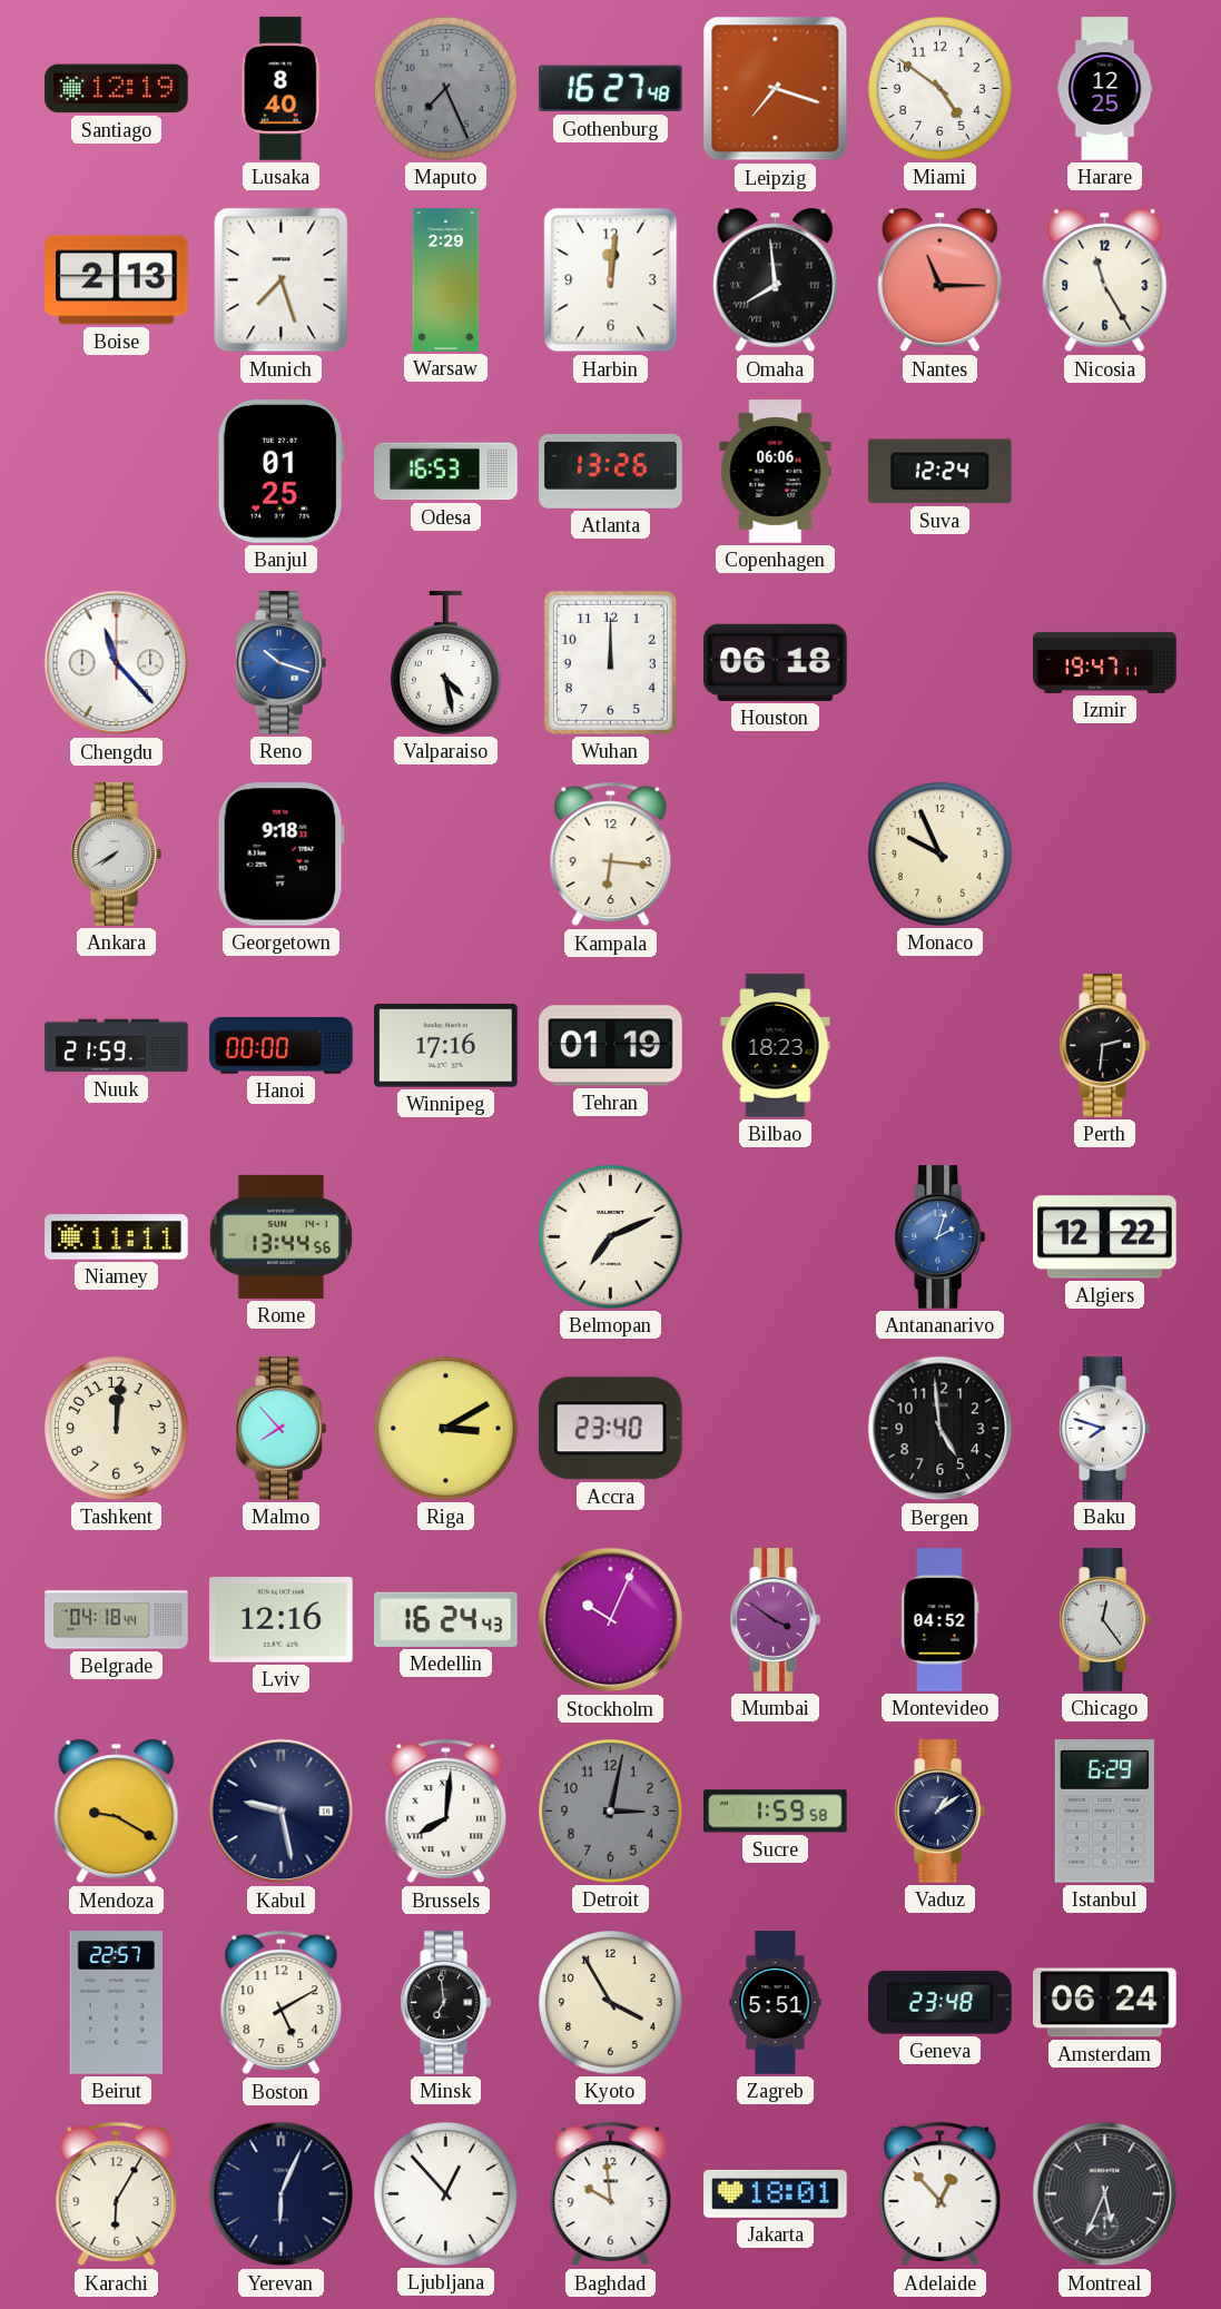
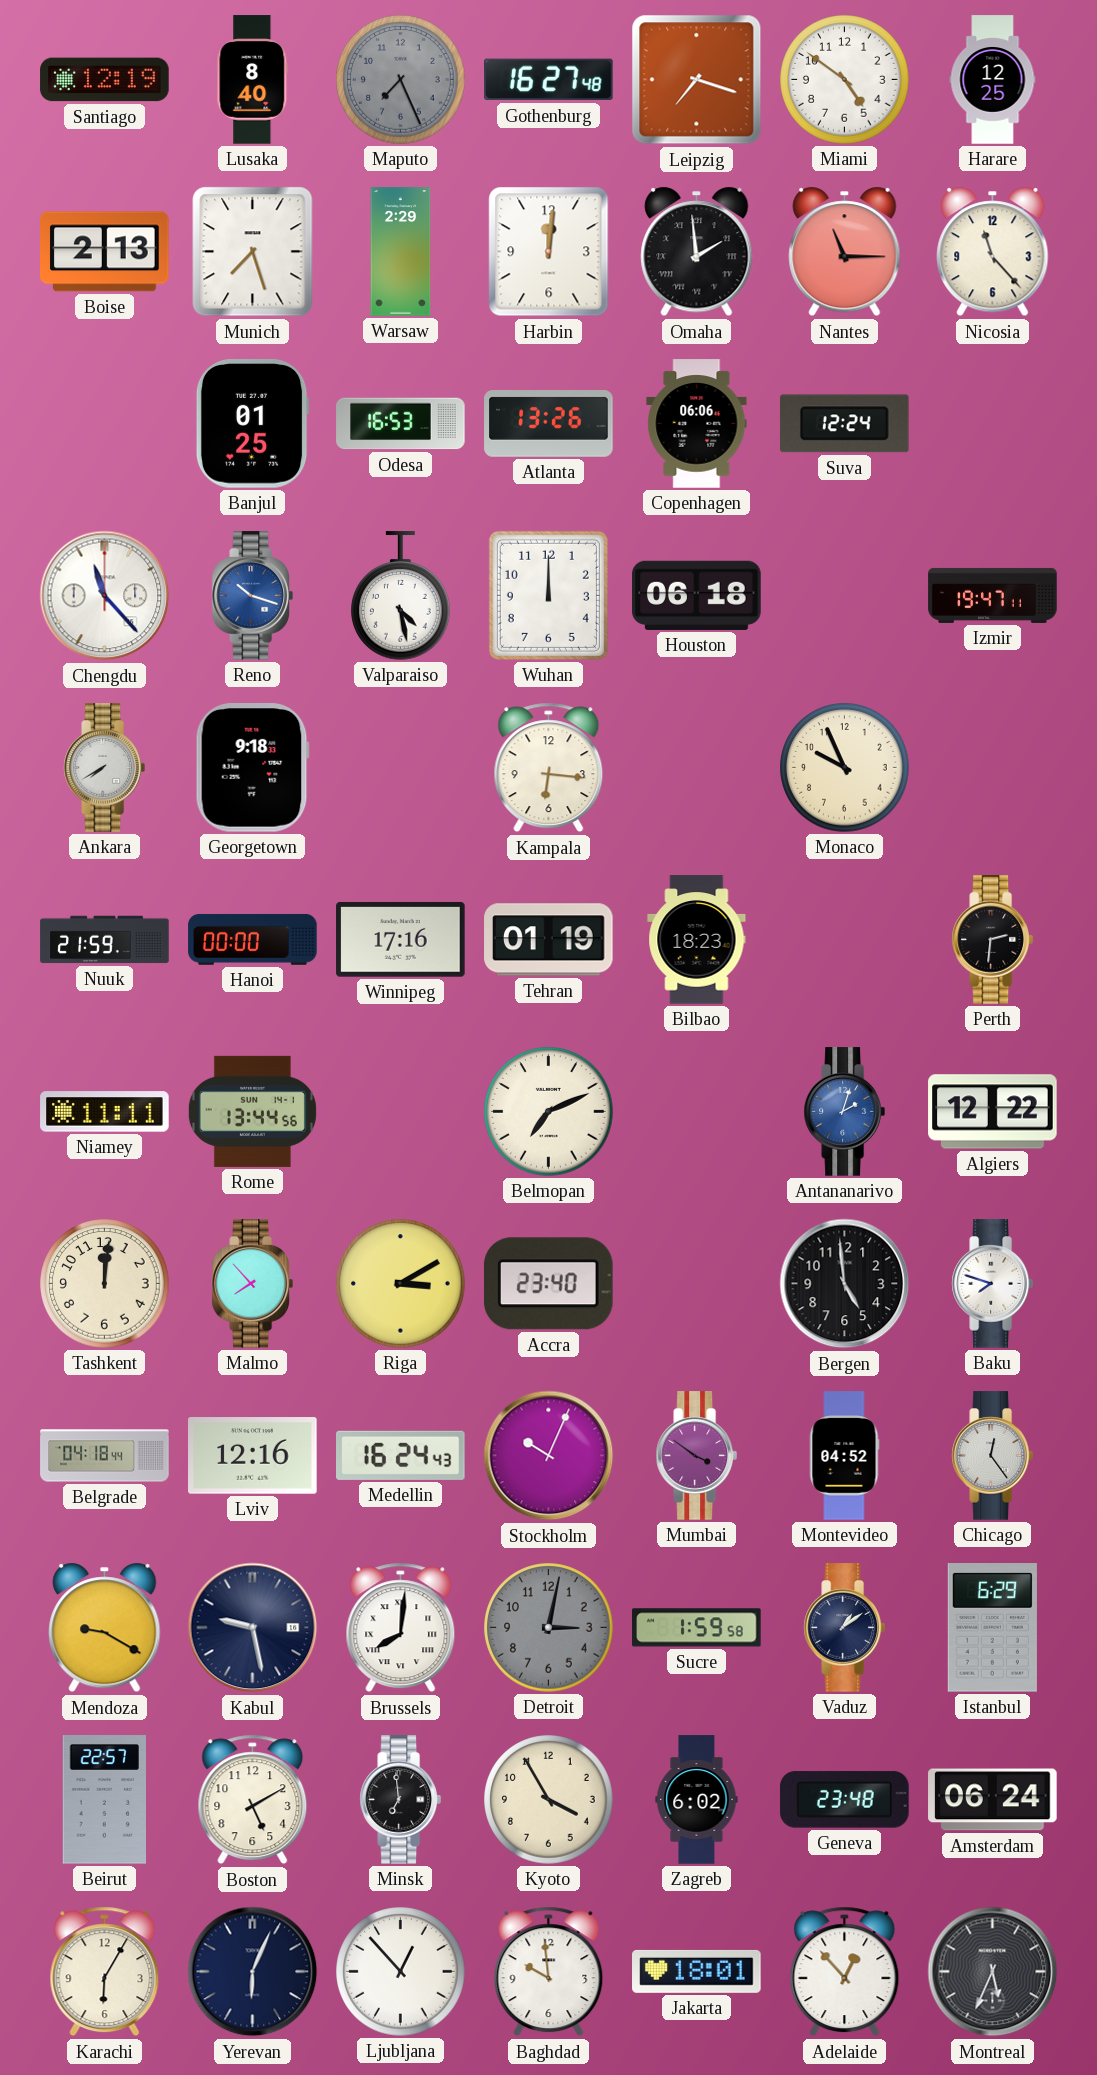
Omaha: 7:59 -> 1:59
Nicosia: 11:25 -> 11:23
Zagreb: 5:51 -> 6:02
